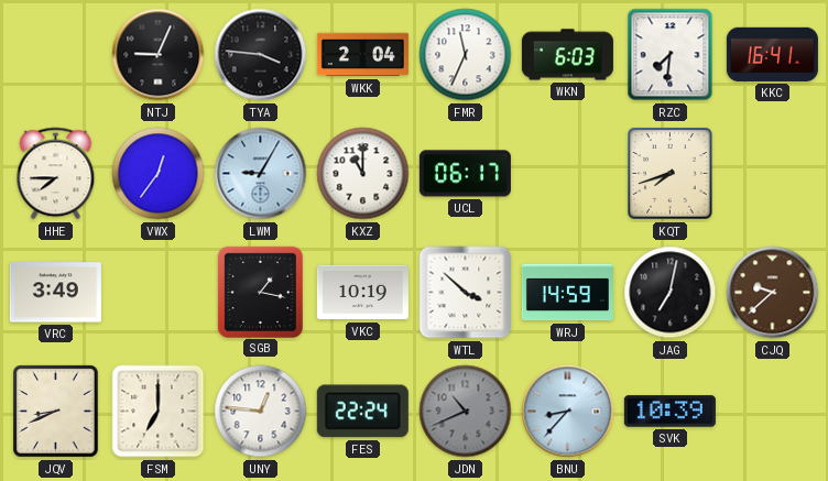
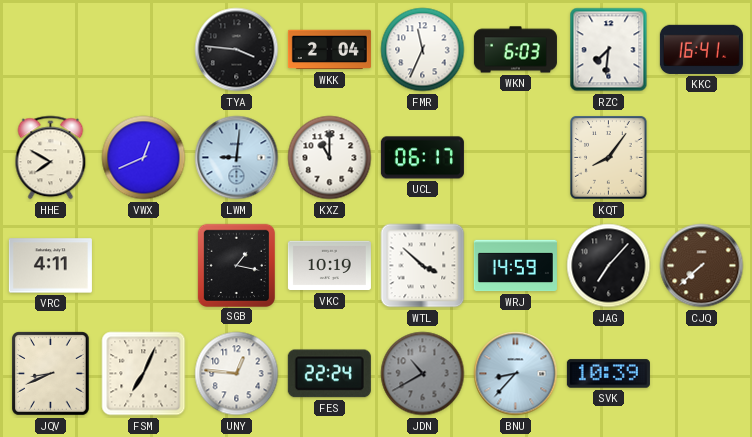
NTJ: 9:04 -> none
HHE: 7:45 -> 7:50
VWX: 12:36 -> 12:41
LWM: 9:05 -> 9:01
KQT: 7:42 -> 8:06
VRC: 3:49 -> 4:11
JAG: 7:02 -> 7:07
CJQ: 9:38 -> 7:38
FSM: 7:00 -> 7:04
JDN: 10:41 -> 10:40
